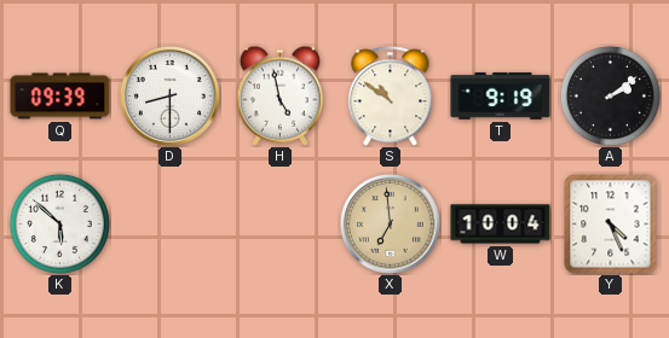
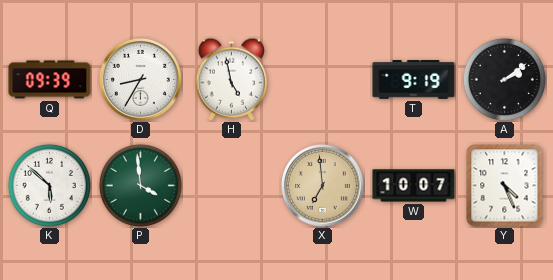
D: 8:30 -> 8:35
S: 10:51 -> none
P: none -> 3:59
W: 10:04 -> 10:07
